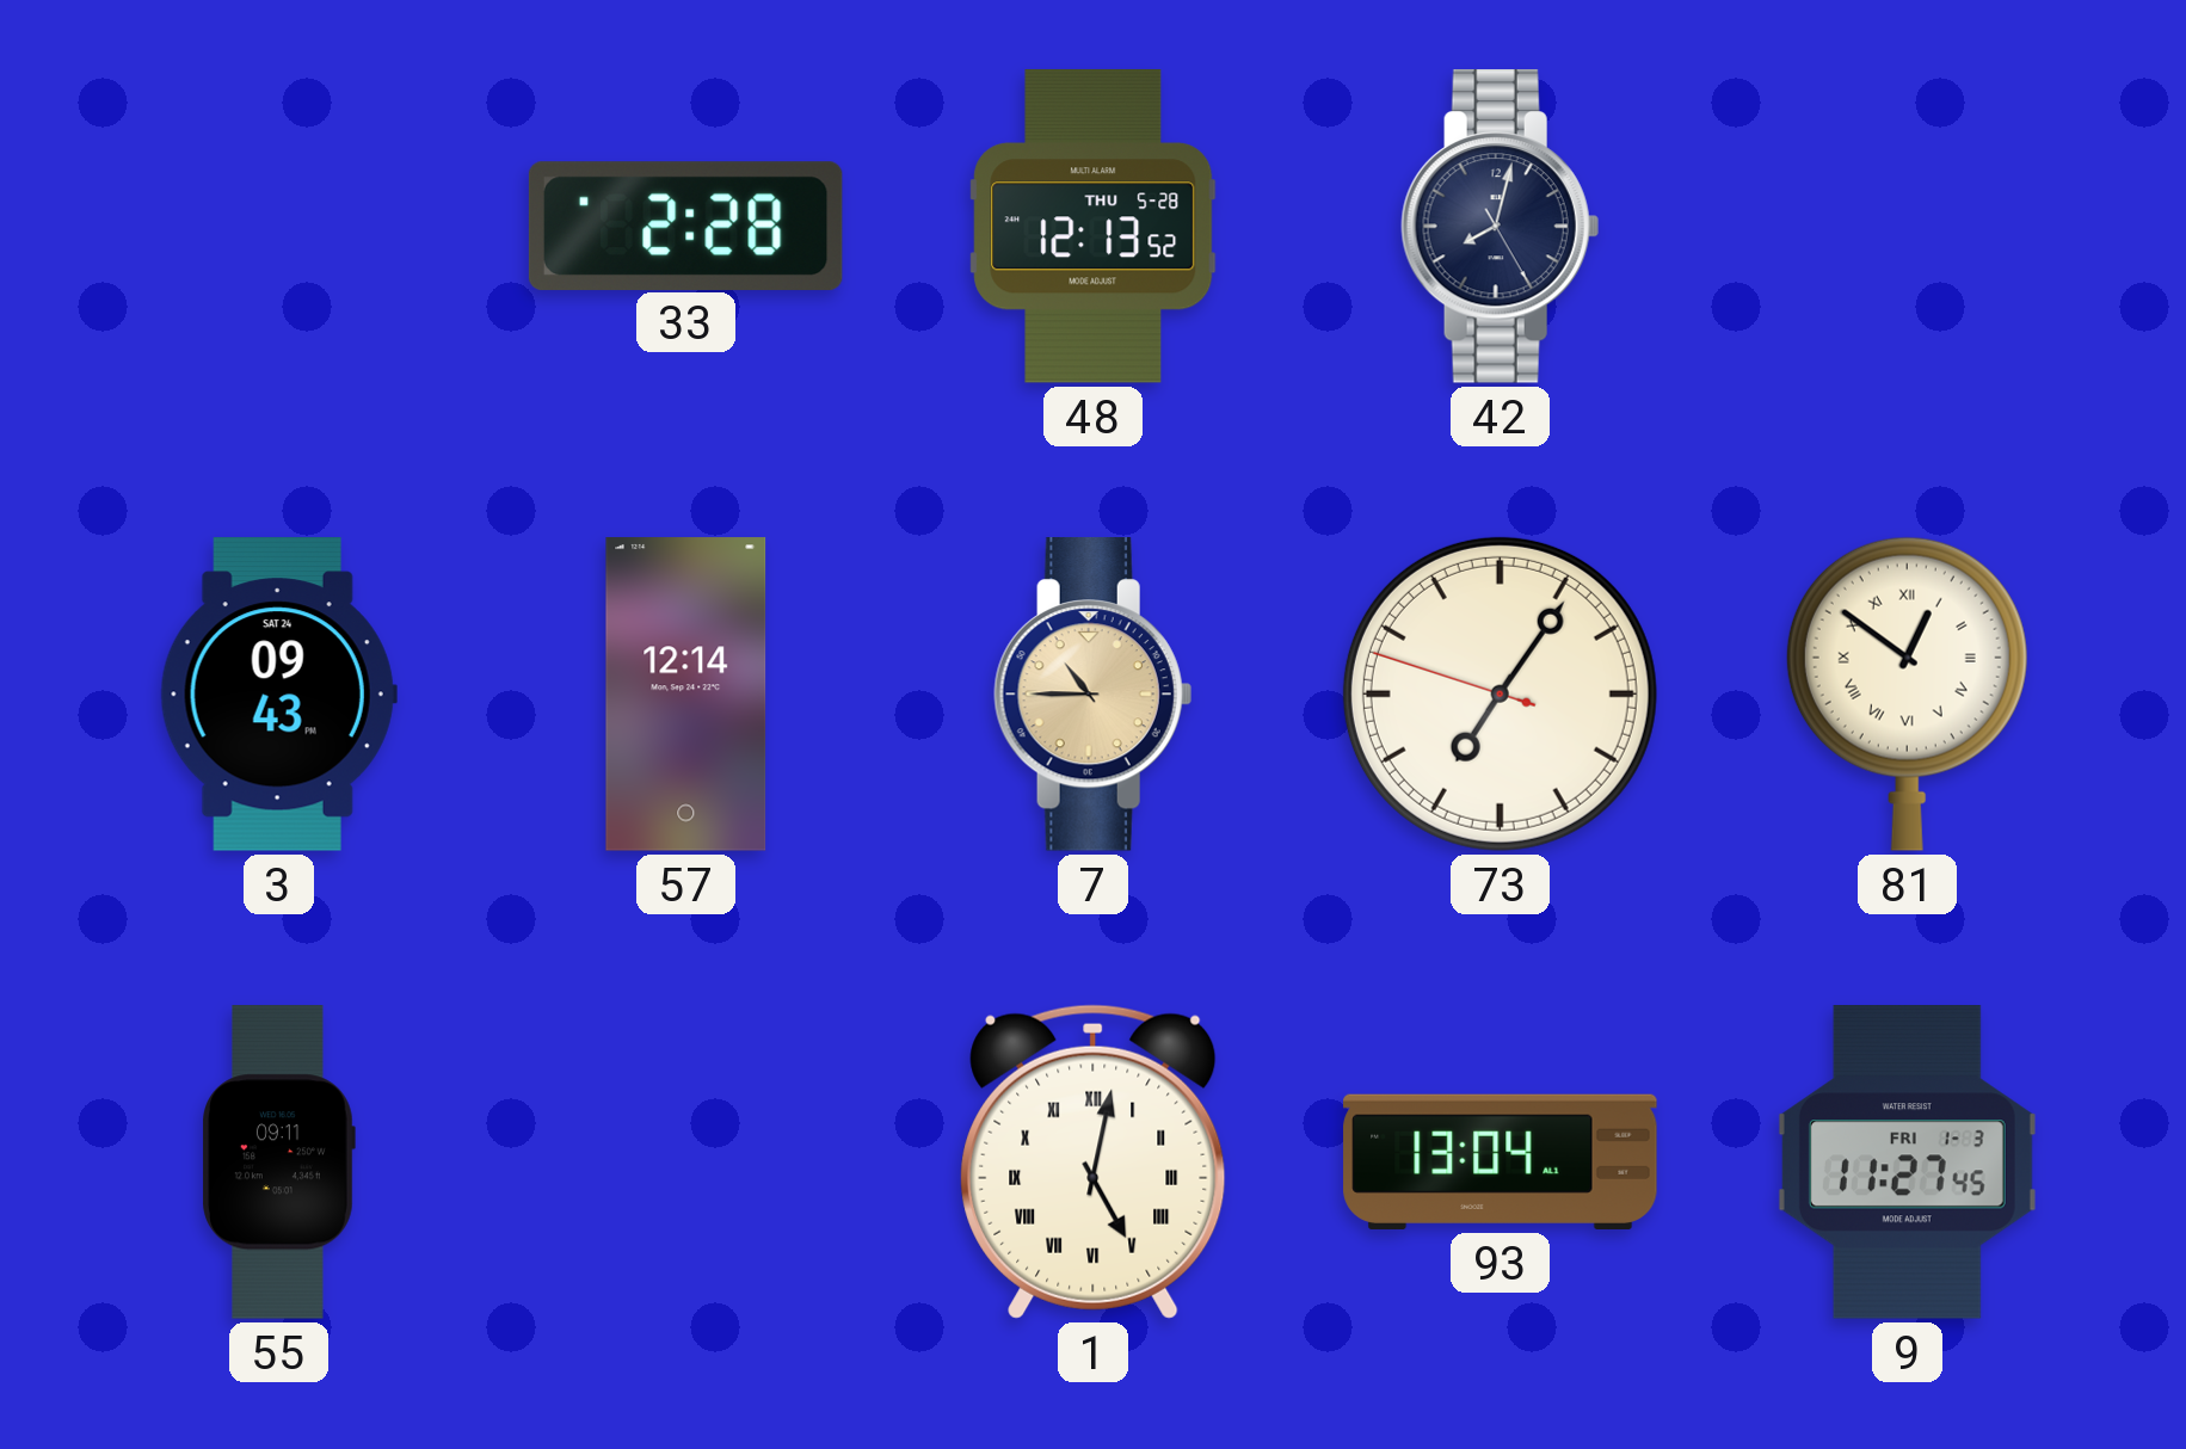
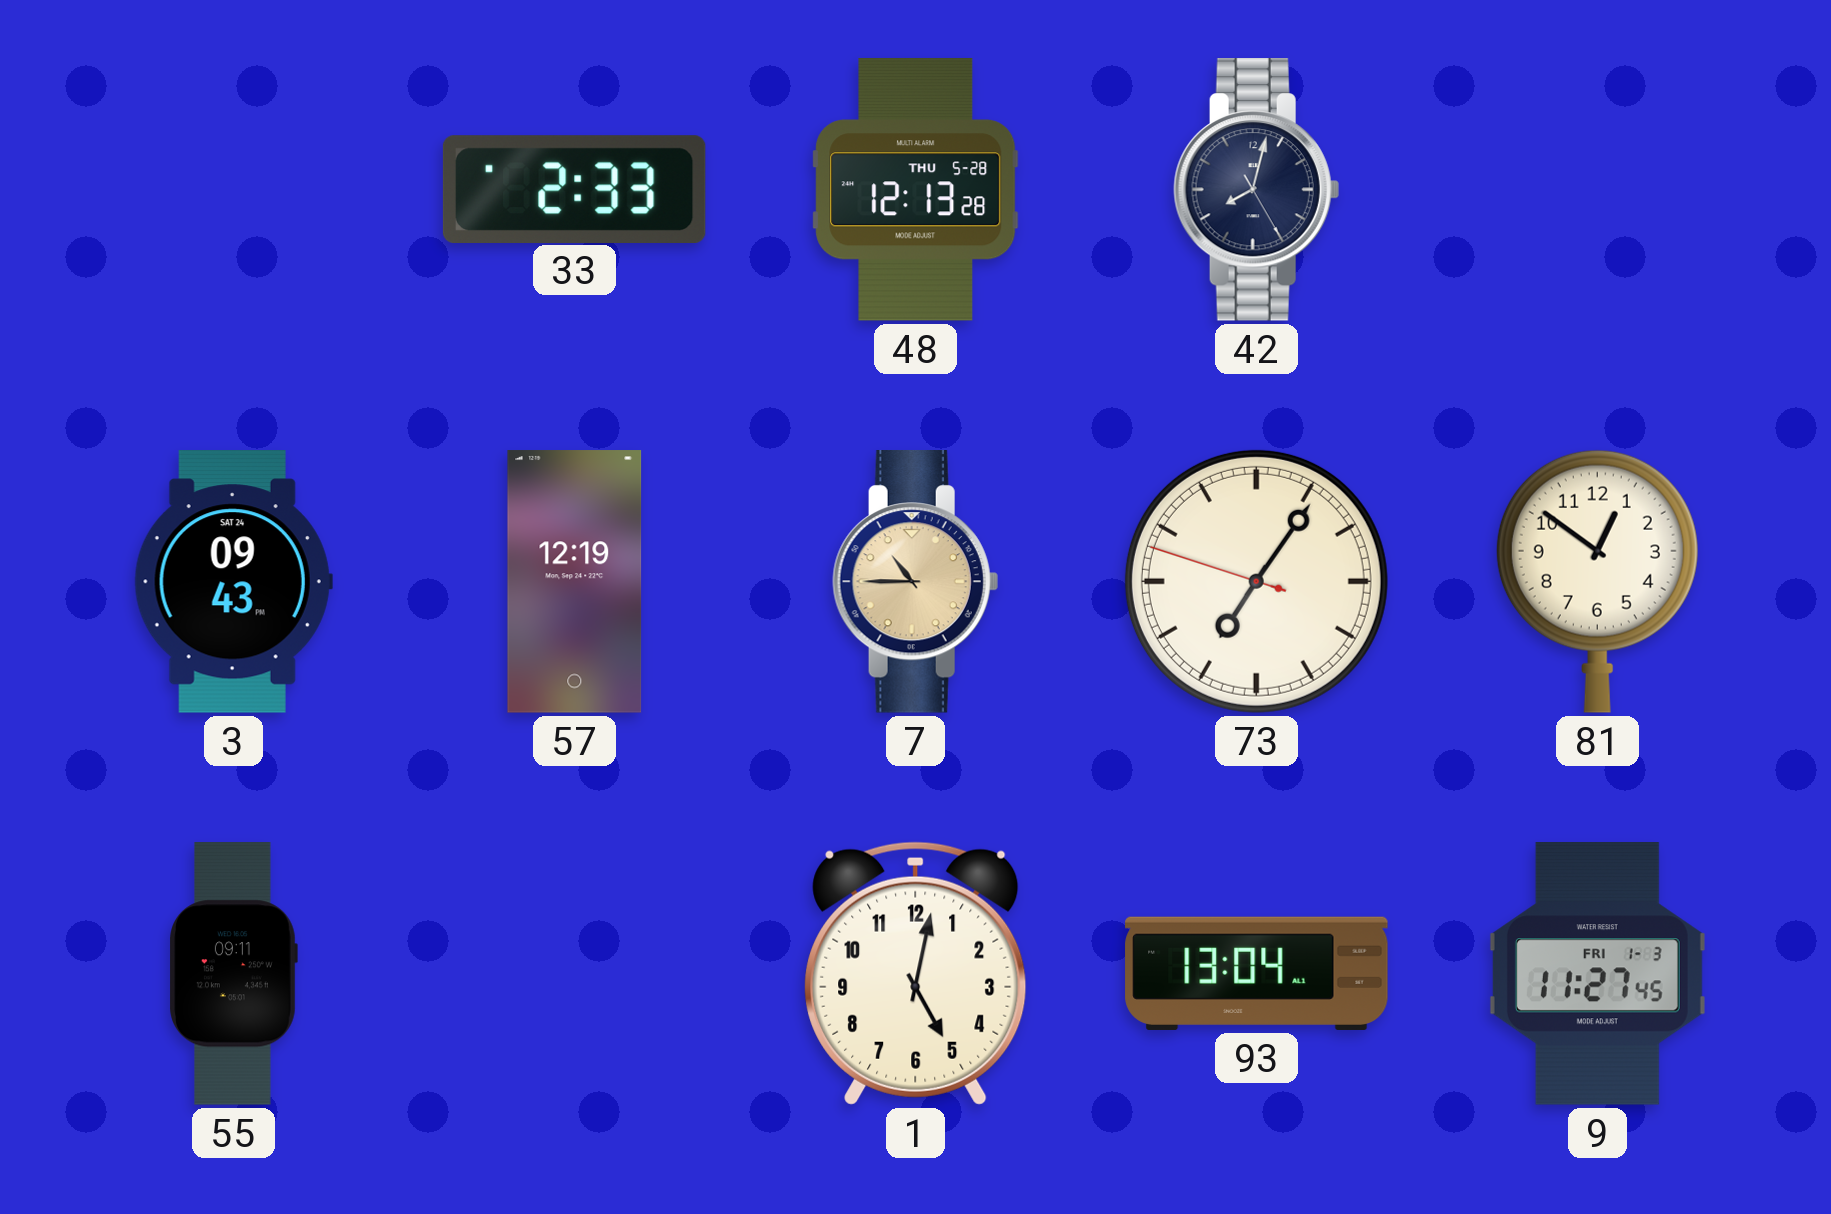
33: 2:28 -> 2:33
48: 12:13:52 -> 12:13:28
57: 12:14 -> 12:19
81 numerals: Roman -> Arabic
1 numerals: Roman -> Arabic
